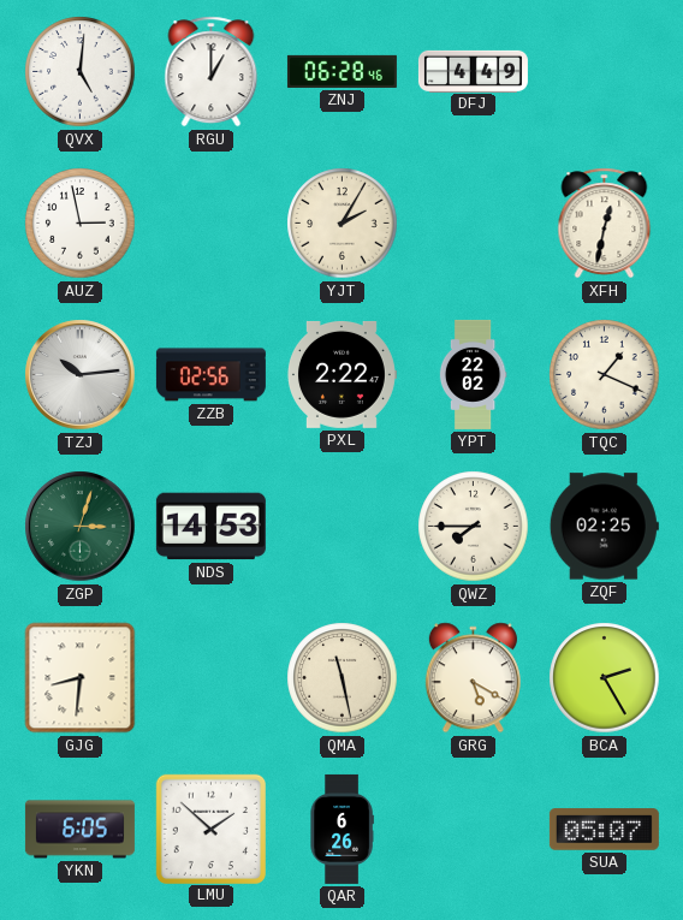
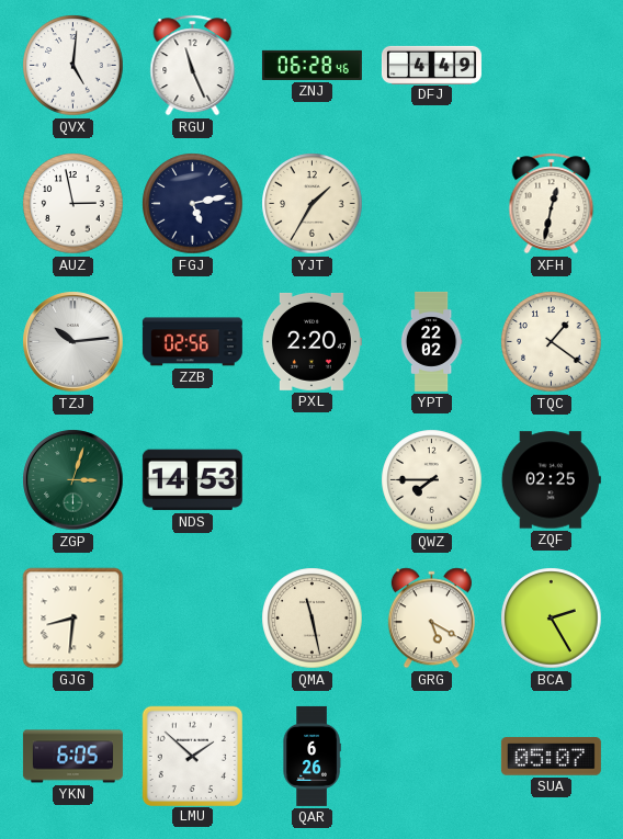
RGU: 1:00 -> 11:26
FGJ: none -> 5:13
YJT: 2:05 -> 1:35
PXL: 2:22 -> 2:20
TQC: 1:19 -> 1:21
